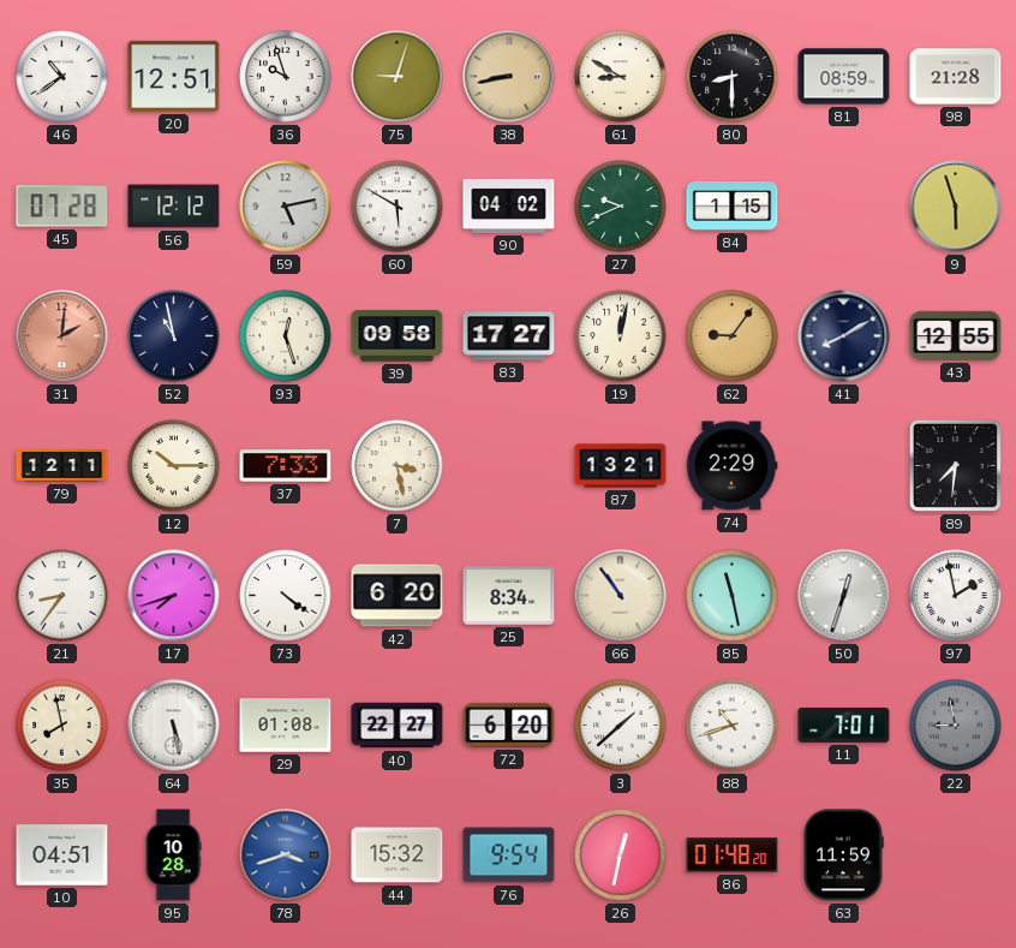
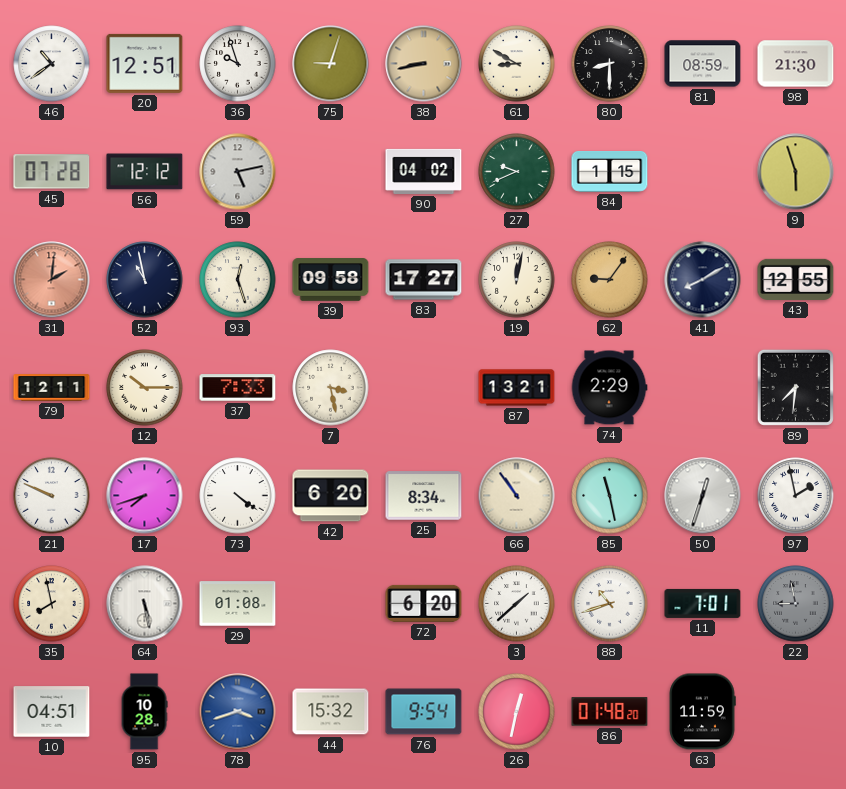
98: 21:28 -> 21:30
60: 5:50 -> none
21: 8:36 -> 9:49
40: 22:27 -> none
